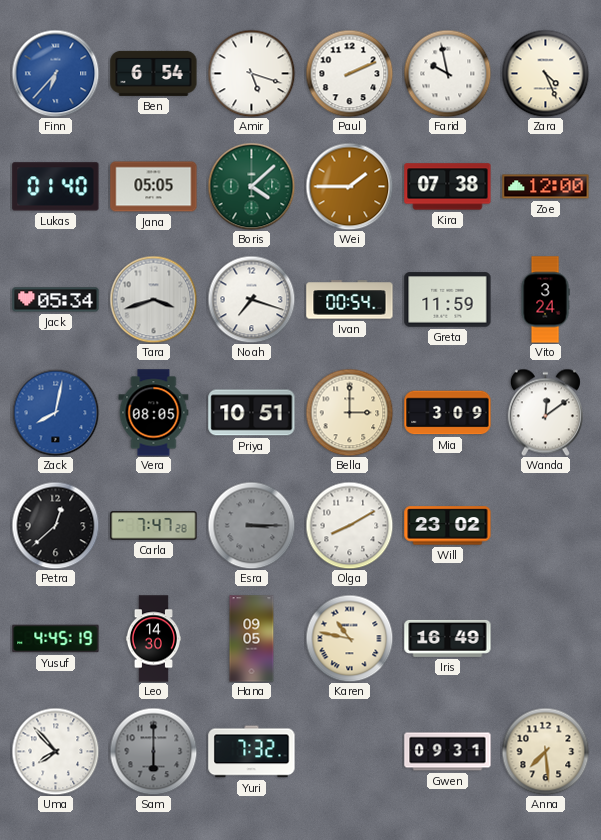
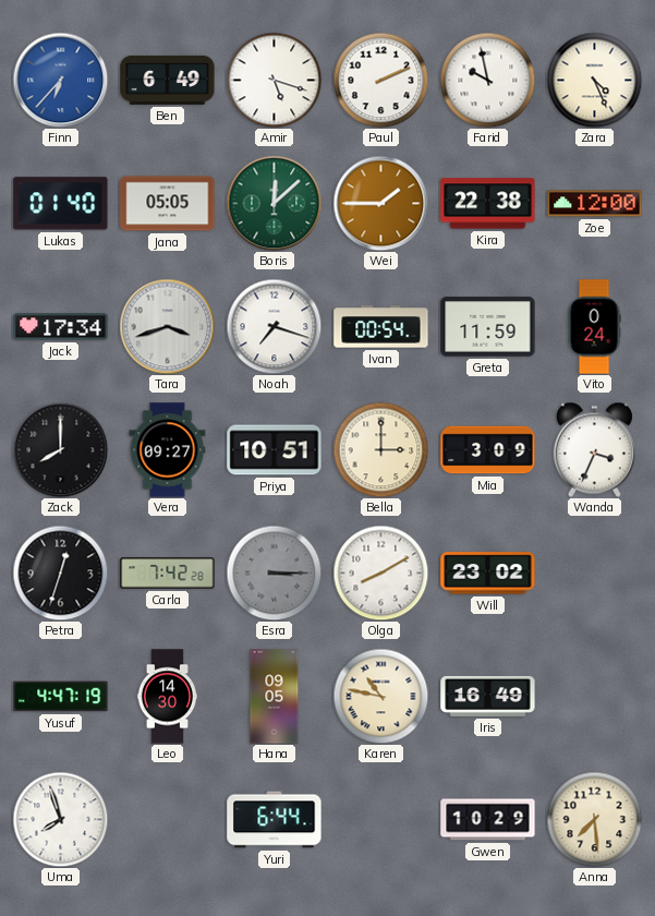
Ben: 6:54 -> 6:49
Boris: 4:08 -> 12:08
Kira: 07:38 -> 22:38
Jack: 05:34 -> 17:34
Vito: 3:24 -> 0:24
Zack: 8:02 -> 8:00
Zack dial: blue -> black
Vera: 08:05 -> 09:27
Wanda: 12:09 -> 3:34
Petra: 12:38 -> 12:33
Carla: 7:47 -> 7:42
Yusuf: 4:45 -> 4:47
Uma: 7:53 -> 7:57
Sam: 6:00 -> none
Yuri: 7:32 -> 6:44
Gwen: 09:31 -> 10:29
